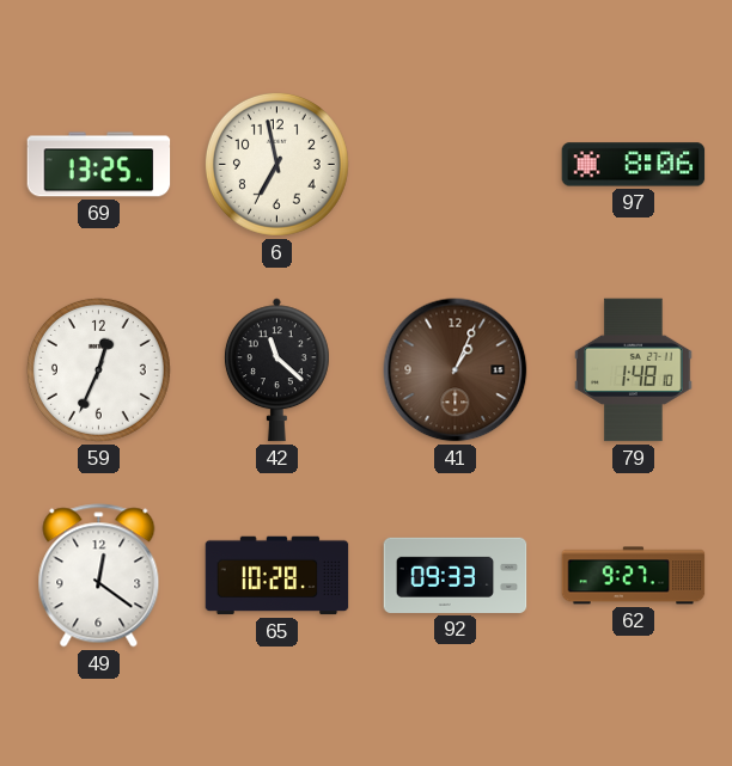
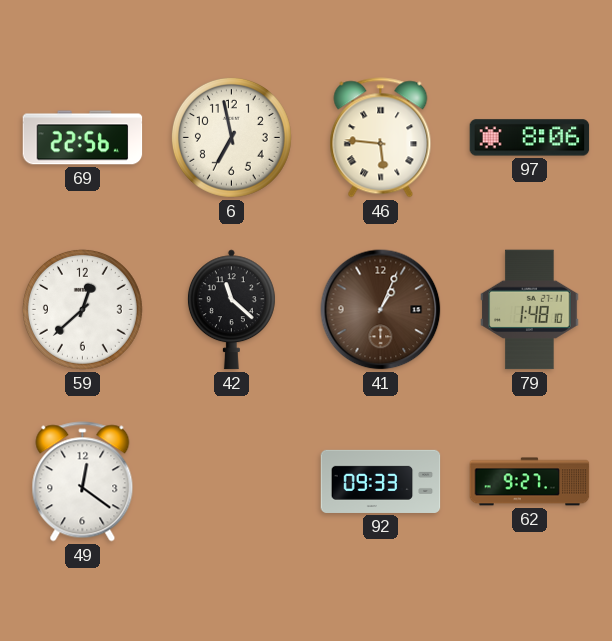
69: 13:25 -> 22:56
46: none -> 5:46
59: 12:34 -> 12:38
65: 10:28 -> none
